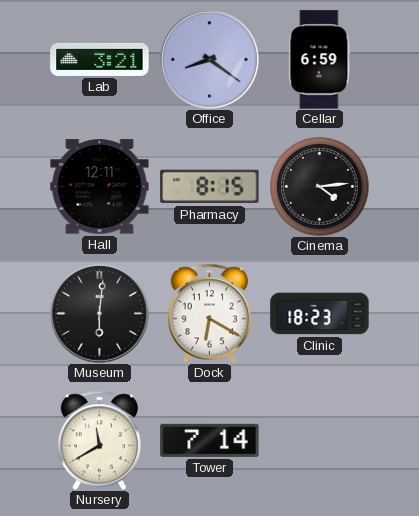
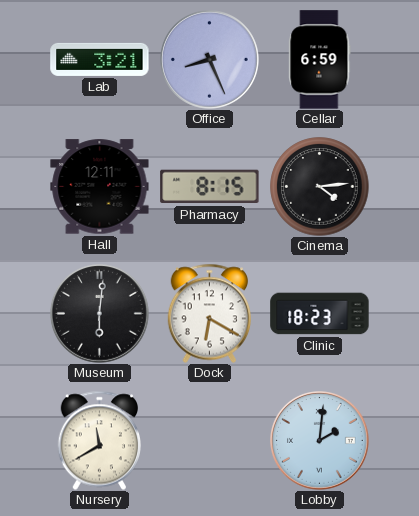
Office: 8:21 -> 8:26
Tower: 7:14 -> none
Lobby: none -> 2:01
